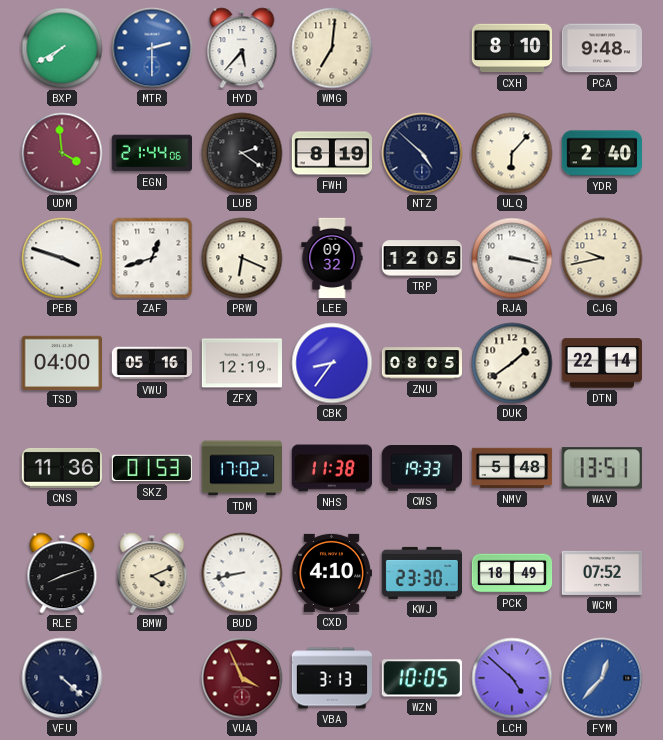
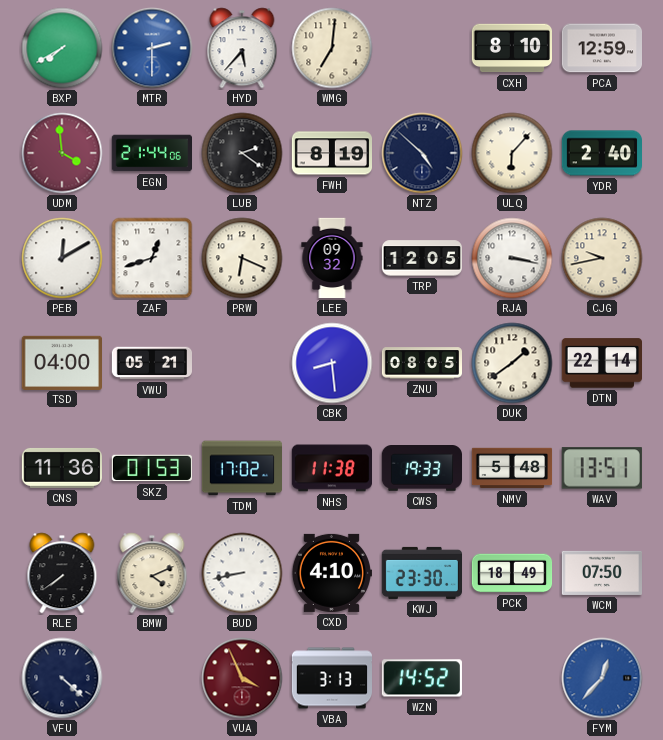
PCA: 9:48 -> 12:59
PEB: 3:48 -> 12:10
VWU: 05:16 -> 05:21
ZFX: 12:19 -> none
CBK: 8:36 -> 8:29
RLE: 8:12 -> 7:39
WCM: 07:52 -> 07:50
WZN: 10:05 -> 14:52
LCH: 4:52 -> none
